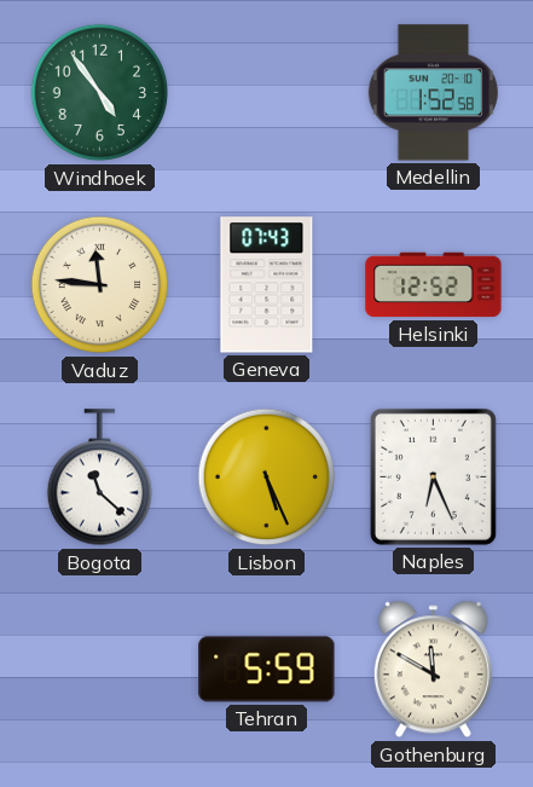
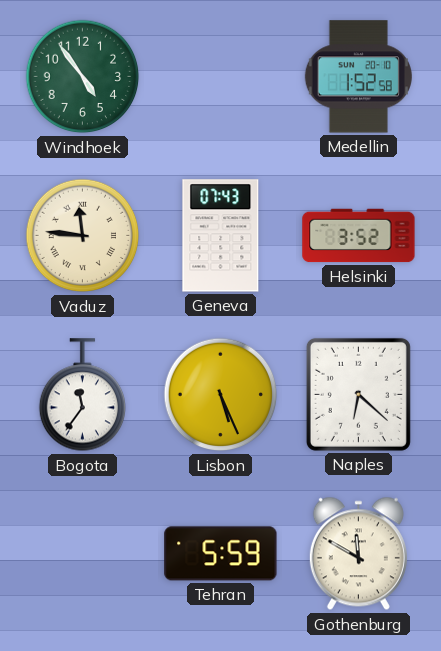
Helsinki: 12:52 -> 3:52
Bogota: 11:22 -> 11:36
Naples: 6:26 -> 6:22
